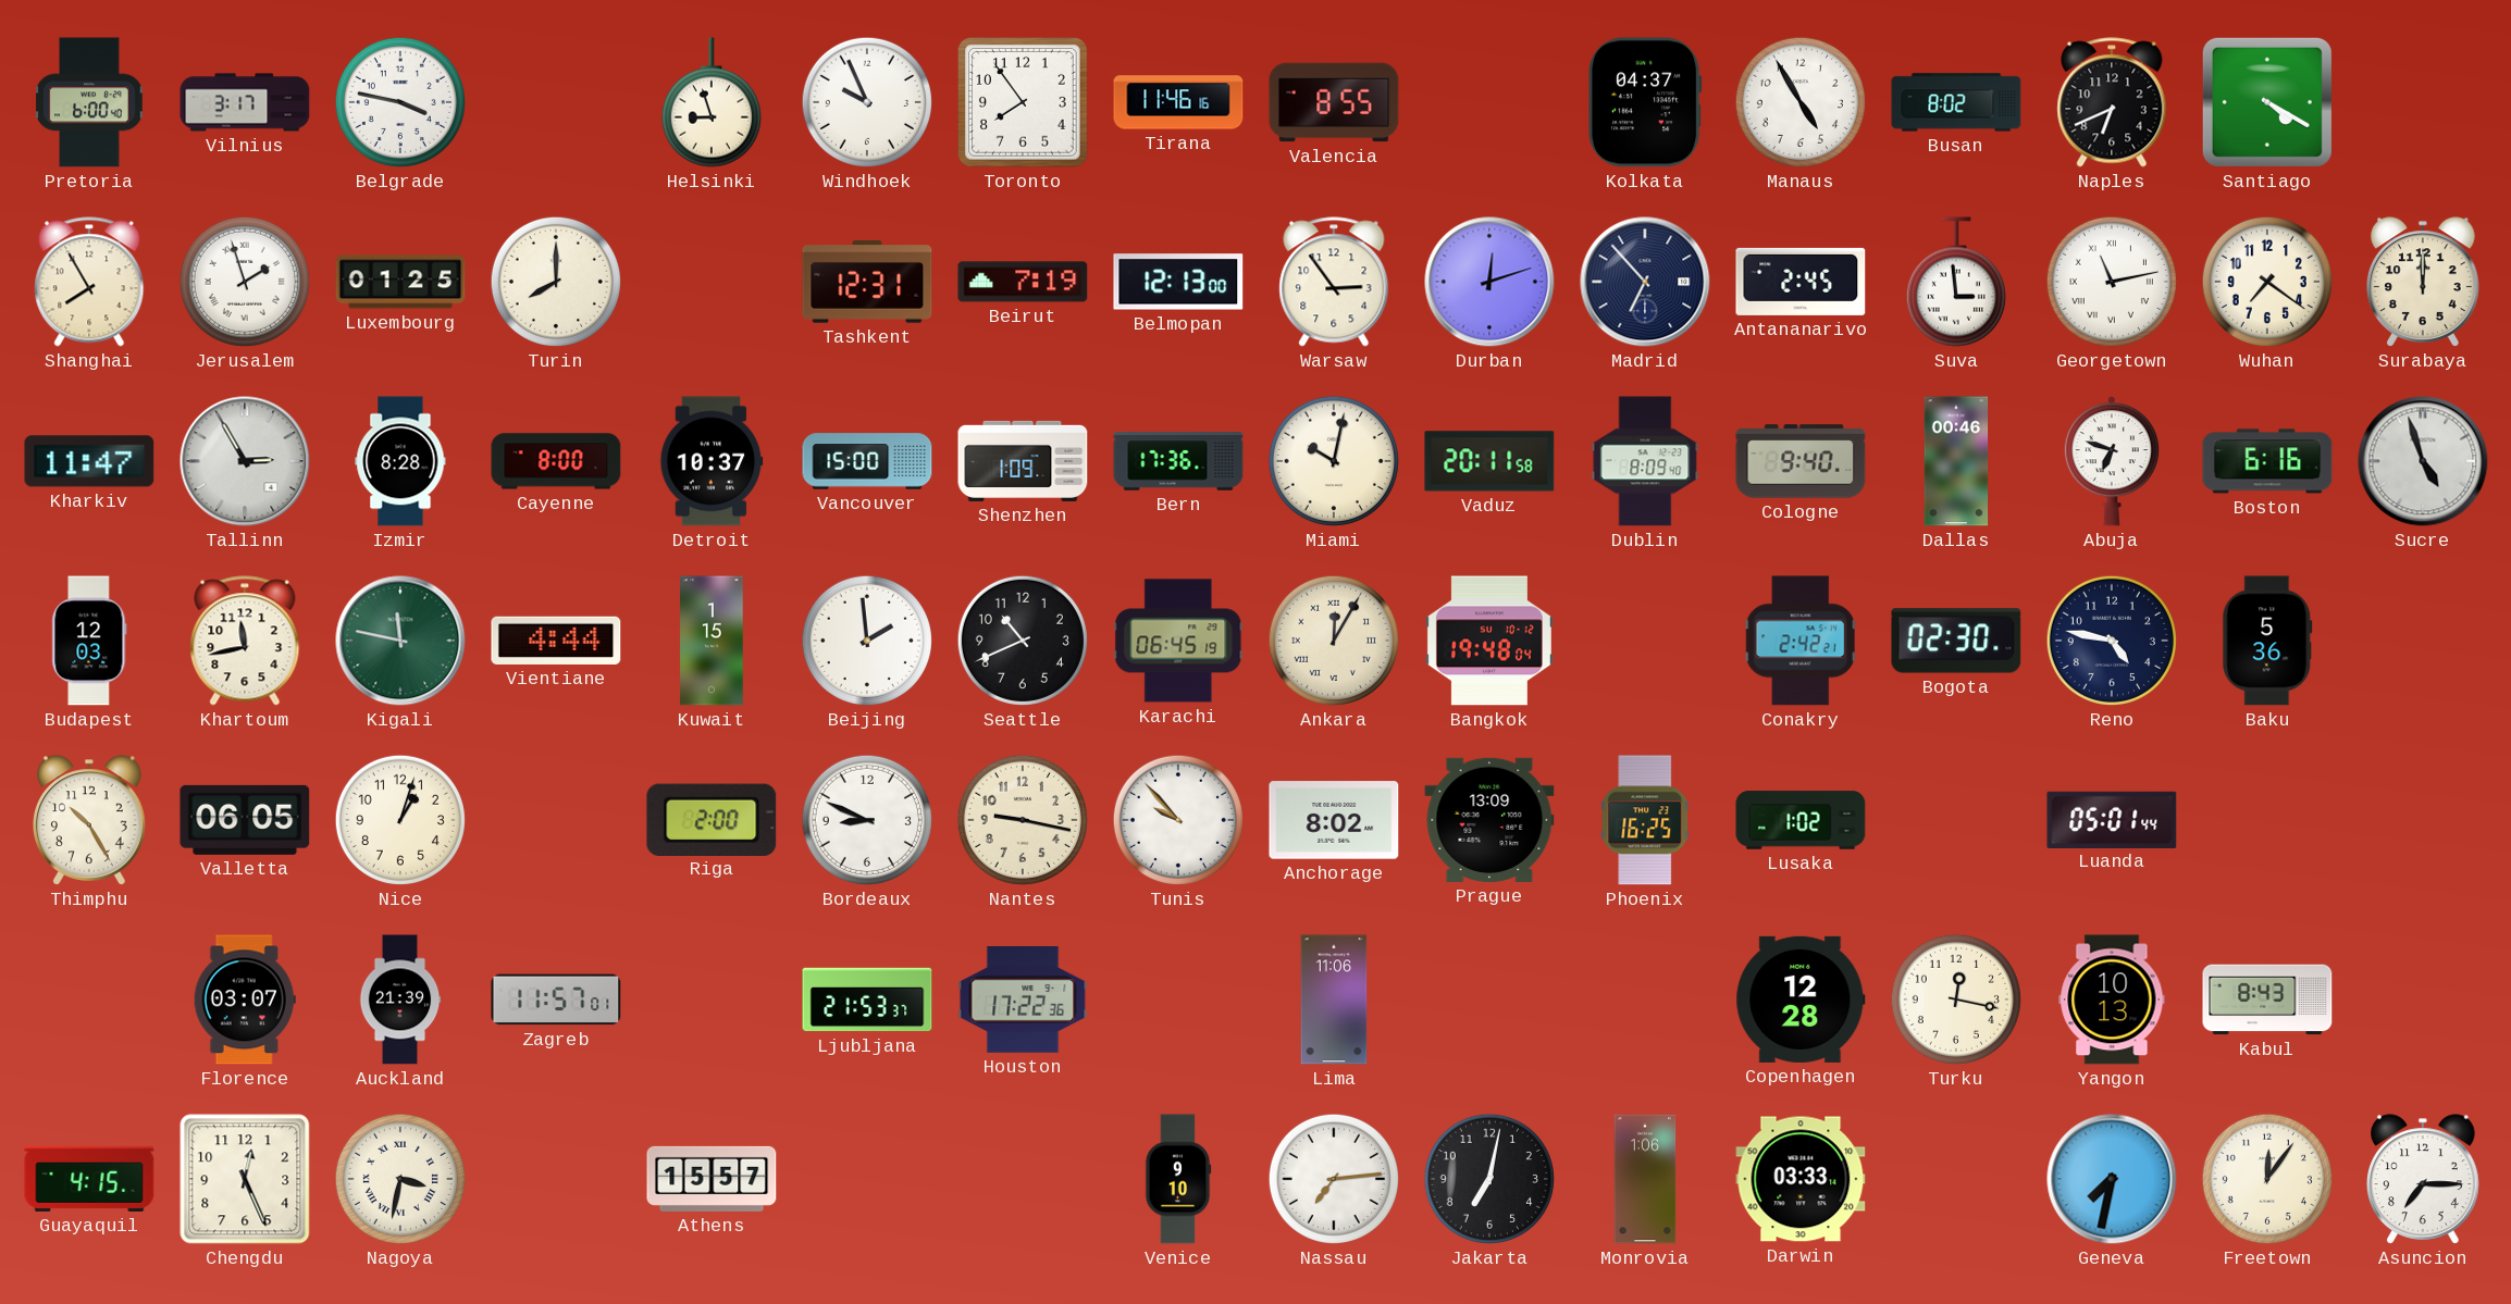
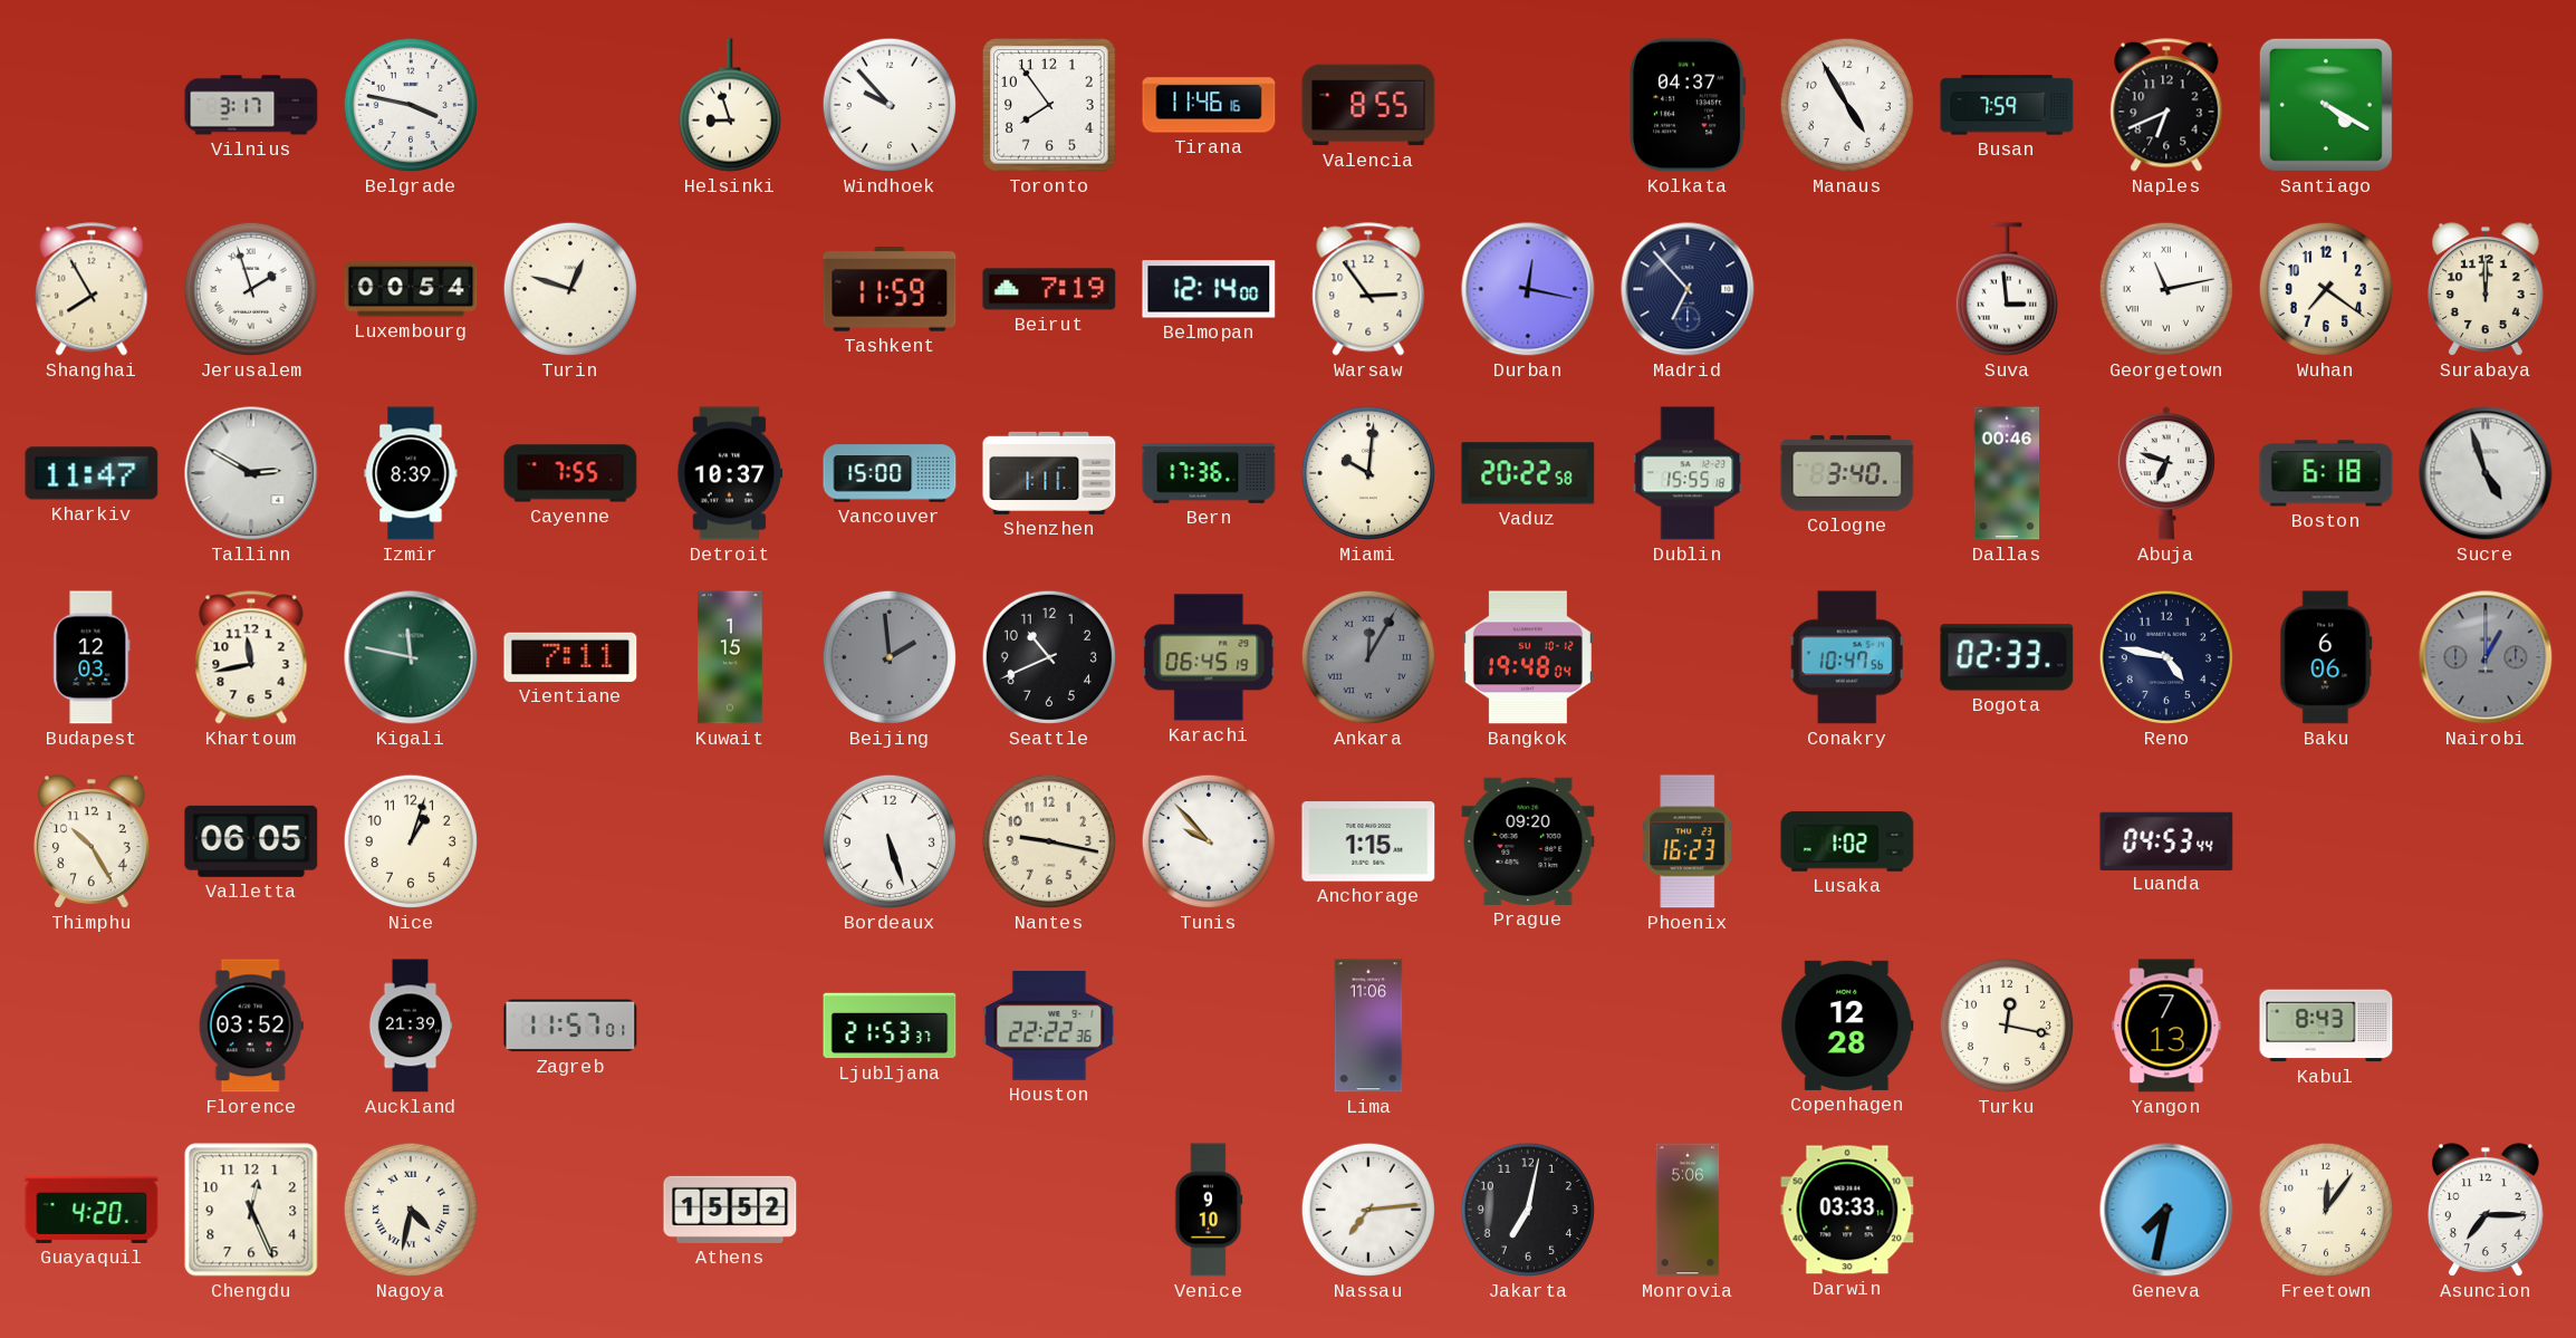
Pretoria: 6:00 -> none
Windhoek: 9:56 -> 9:53
Busan: 8:02 -> 7:59
Luxembourg: 01:25 -> 00:54
Turin: 8:00 -> 12:48
Tashkent: 12:31 -> 11:59
Belmopan: 12:13 -> 12:14
Durban: 12:12 -> 12:17
Antananarivo: 2:45 -> none
Tallinn: 2:55 -> 2:50
Izmir: 8:28 -> 8:39
Cayenne: 8:00 -> 7:55
Shenzhen: 1:09 -> 1:11
Miami: 10:02 -> 10:01
Vaduz: 20:11 -> 20:22
Dublin: 8:09 -> 15:55
Cologne: 9:40 -> 3:40
Boston: 6:16 -> 6:18
Vientiane: 4:44 -> 7:11
Beijing dial: white -> grey
Ankara dial: cream -> grey
Conakry: 2:42 -> 10:47
Bogota: 02:30 -> 02:33
Baku: 5:36 -> 6:06
Nairobi: none -> 1:00
Riga: 2:00 -> none
Bordeaux: 8:49 -> 5:27
Anchorage: 8:02 -> 1:15
Prague: 13:09 -> 09:20
Phoenix: 16:25 -> 16:23
Luanda: 05:01 -> 04:53
Florence: 03:07 -> 03:52
Houston: 17:22 -> 22:22
Yangon: 10:13 -> 7:13
Guayaquil: 4:15 -> 4:20
Nagoya: 3:32 -> 4:32
Athens: 15:57 -> 15:52
Monrovia: 1:06 -> 5:06
